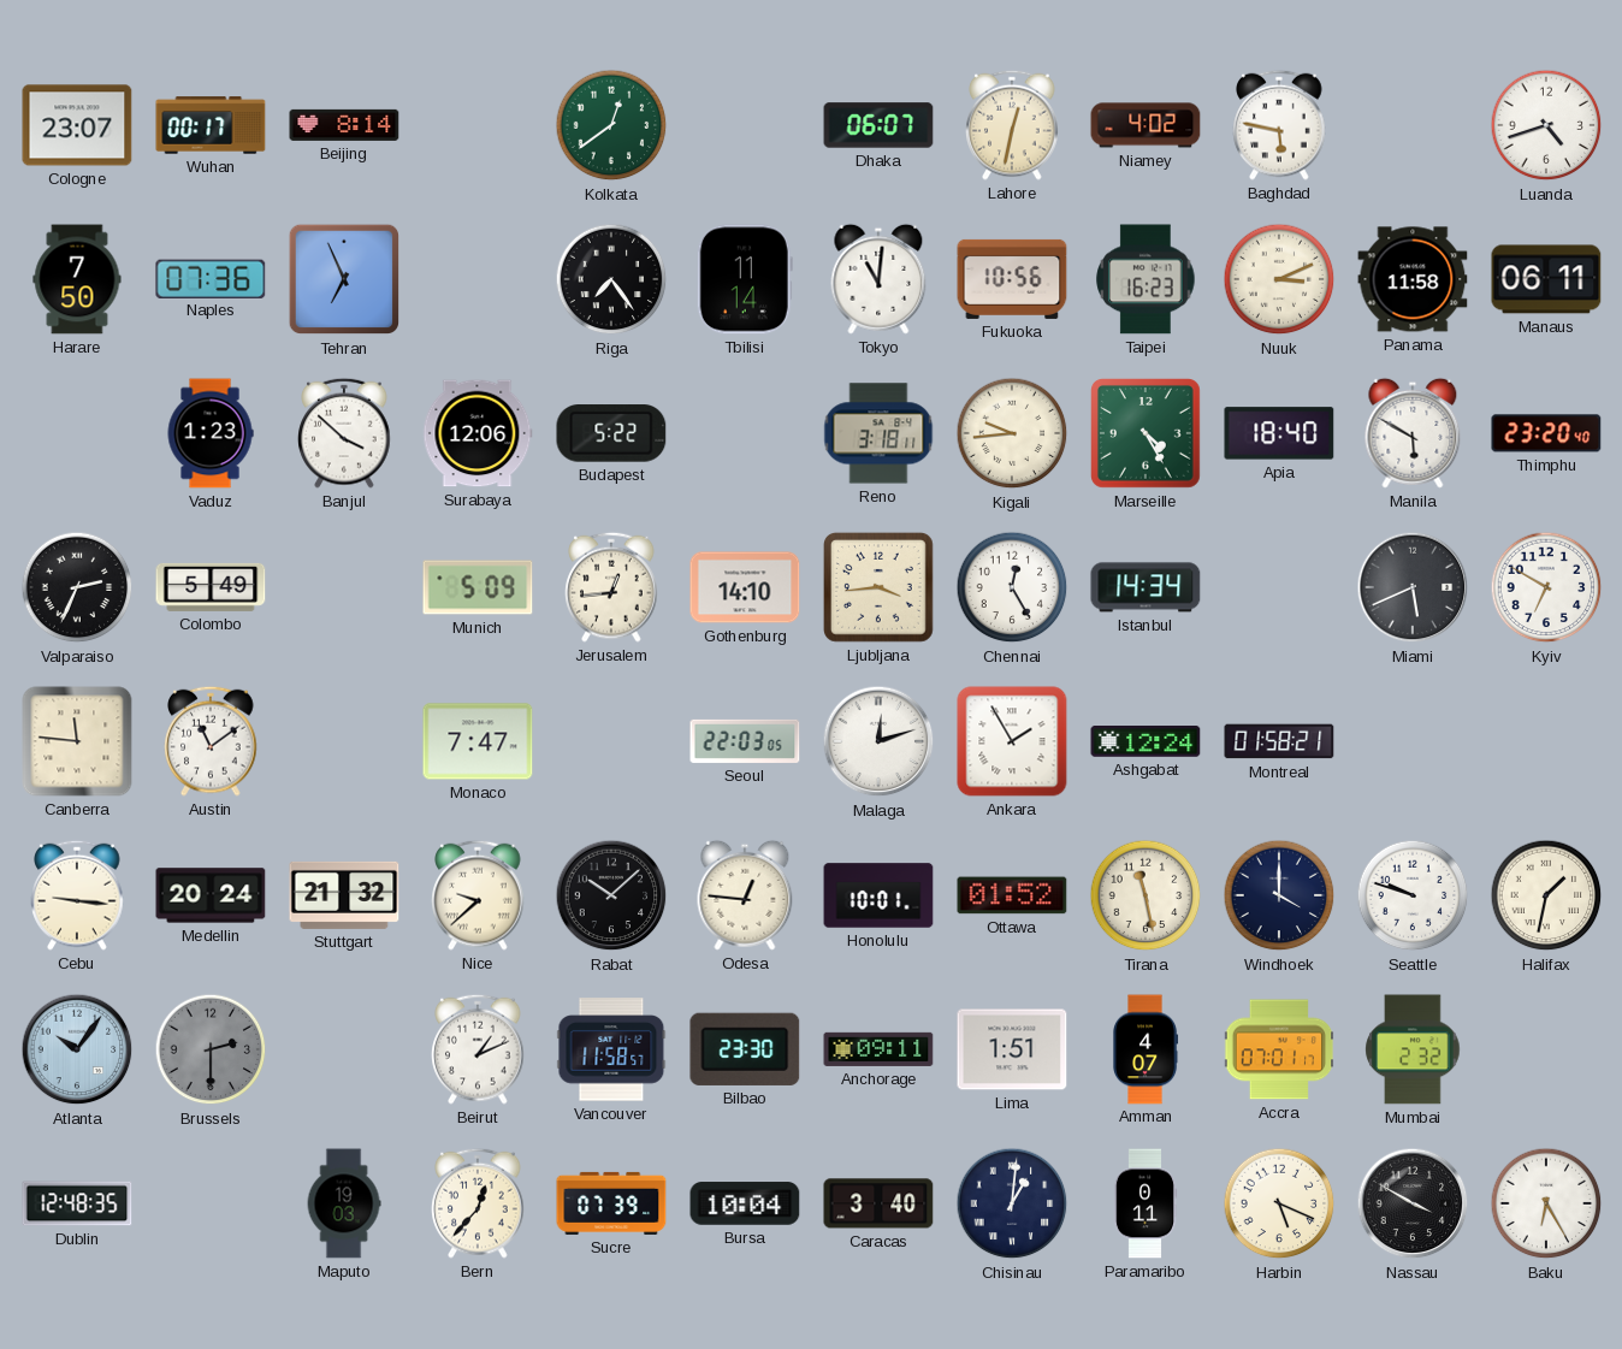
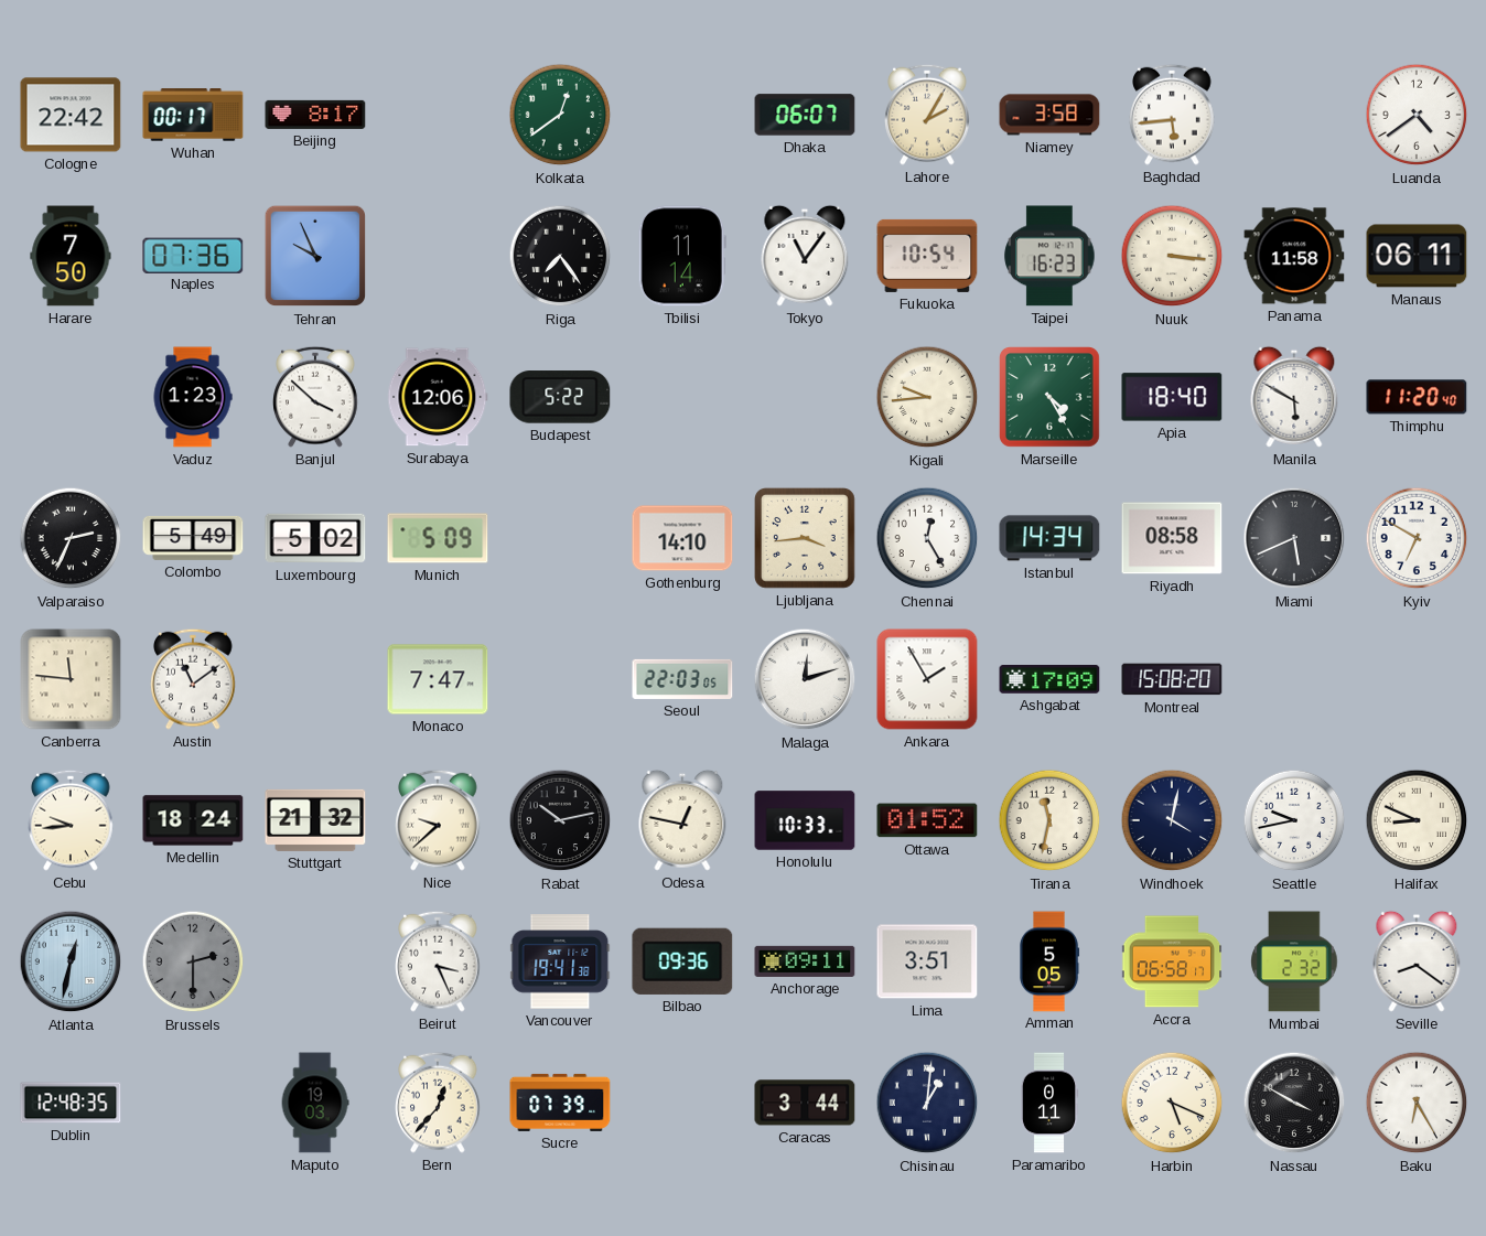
Cologne: 23:07 -> 22:42
Beijing: 8:14 -> 8:17
Lahore: 12:32 -> 2:05
Niamey: 4:02 -> 3:58
Baghdad: 5:47 -> 5:44
Luanda: 4:42 -> 4:39
Tehran: 6:56 -> 9:56
Tokyo: 11:01 -> 11:06
Fukuoka: 10:56 -> 10:54
Nuuk: 3:11 -> 3:16
Reno: 3:18 -> none
Thimphu: 23:20 -> 11:20
Luxembourg: none -> 5:02
Jerusalem: 12:44 -> none
Riyadh: none -> 08:58
Ashgabat: 12:24 -> 17:09
Montreal: 01:58 -> 15:08
Cebu: 9:16 -> 9:44
Medellin: 20:24 -> 18:24
Rabat: 10:08 -> 10:13
Odesa: 12:46 -> 12:47
Honolulu: 10:01 -> 10:33
Tirana: 11:28 -> 11:32
Windhoek: 4:00 -> 4:02
Seattle: 9:48 -> 9:43
Halifax: 1:32 -> 8:49
Atlanta: 10:06 -> 12:32
Beirut: 1:11 -> 3:26
Vancouver: 11:58 -> 19:41
Bilbao: 23:30 -> 09:36
Lima: 1:51 -> 3:51
Amman: 4:07 -> 5:05
Accra: 07:01 -> 06:58
Seville: none -> 8:21
Bursa: 10:04 -> none
Caracas: 3:40 -> 3:44
